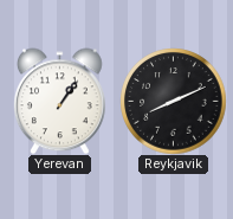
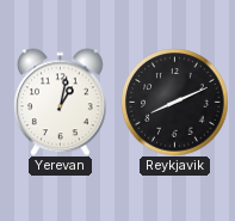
Yerevan: 1:06 -> 1:02
